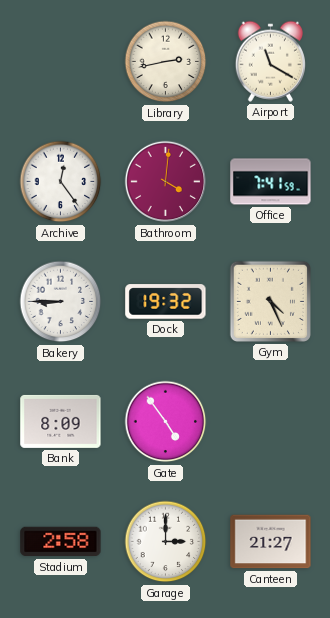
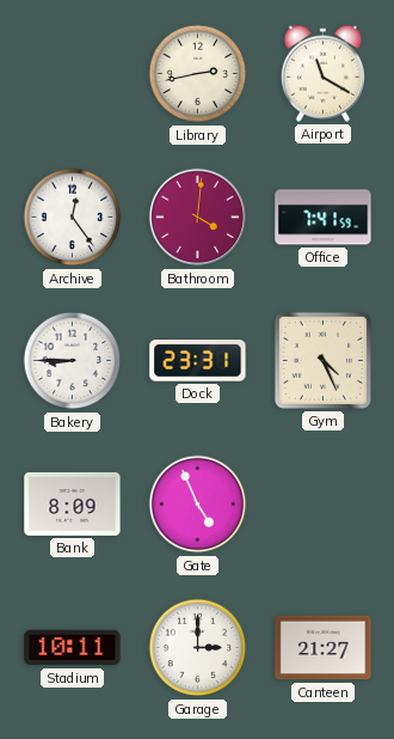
Dock: 19:32 -> 23:31
Gate: 4:54 -> 4:56
Stadium: 2:58 -> 10:11
